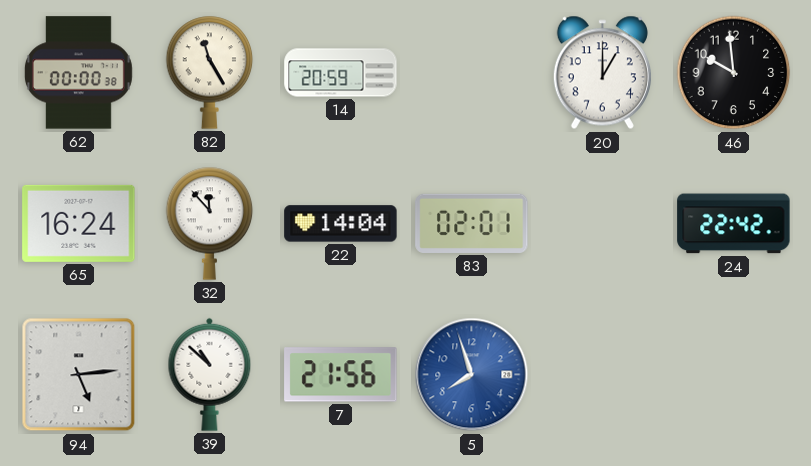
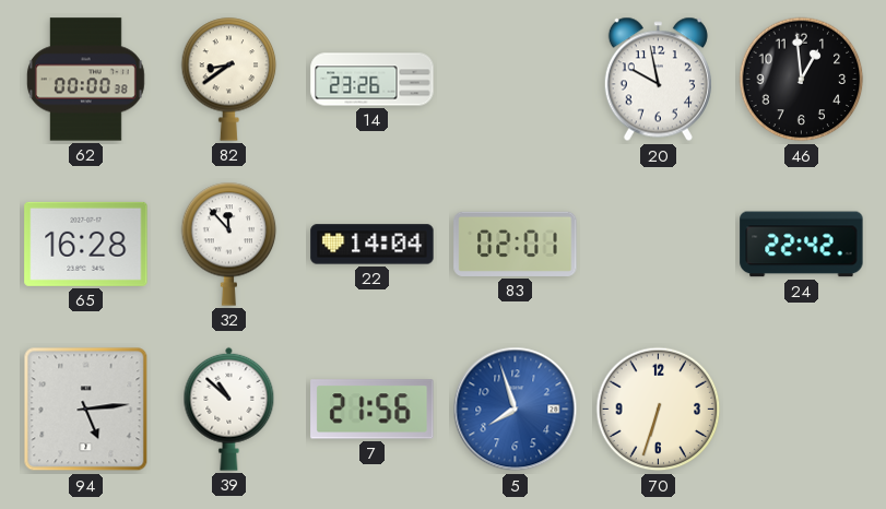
82: 11:25 -> 8:39
14: 20:59 -> 23:26
20: 1:00 -> 9:58
46: 9:59 -> 12:59
65: 16:24 -> 16:28
70: none -> 6:33
